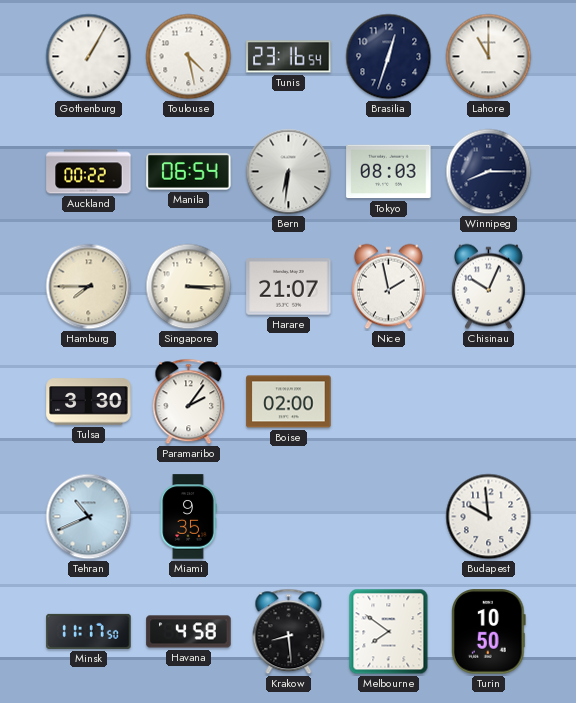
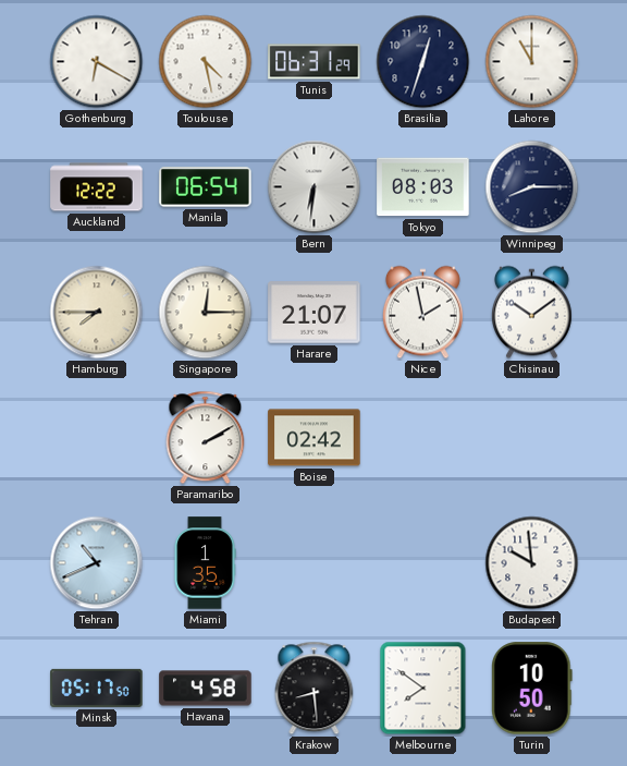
Gothenburg: 1:05 -> 6:20
Tunis: 23:16 -> 06:31
Auckland: 00:22 -> 12:22
Singapore: 3:15 -> 12:15
Chisinau: 10:04 -> 10:09
Tulsa: 3:30 -> none
Paramaribo: 2:06 -> 2:10
Boise: 02:00 -> 02:42
Miami: 9:35 -> 1:35
Minsk: 11:17 -> 05:17
